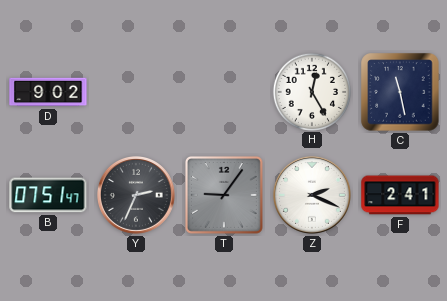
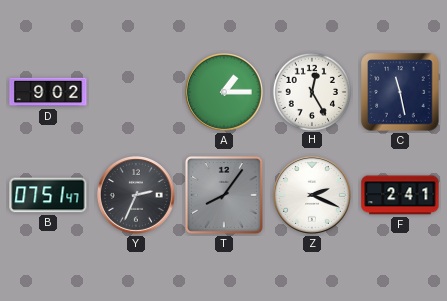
A: none -> 1:15
T: 9:06 -> 8:06
